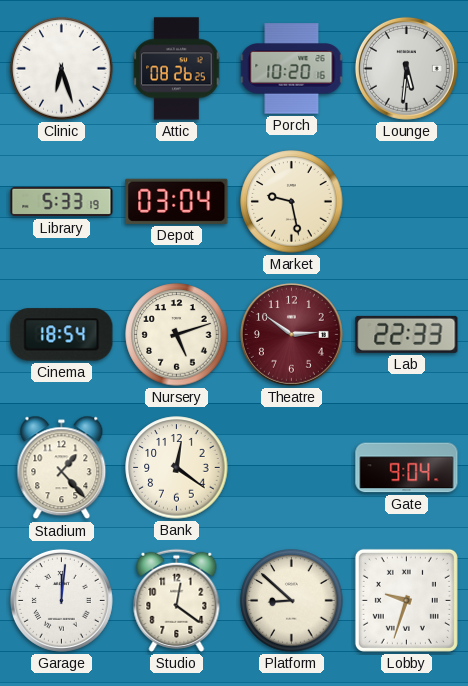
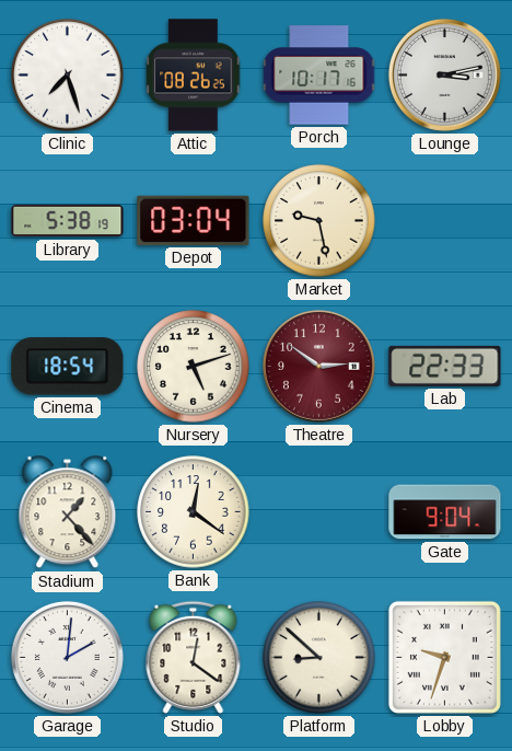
Clinic: 6:27 -> 7:27
Porch: 10:20 -> 10:17
Lounge: 5:31 -> 3:13
Library: 5:33 -> 5:38
Garage: 12:01 -> 2:01
